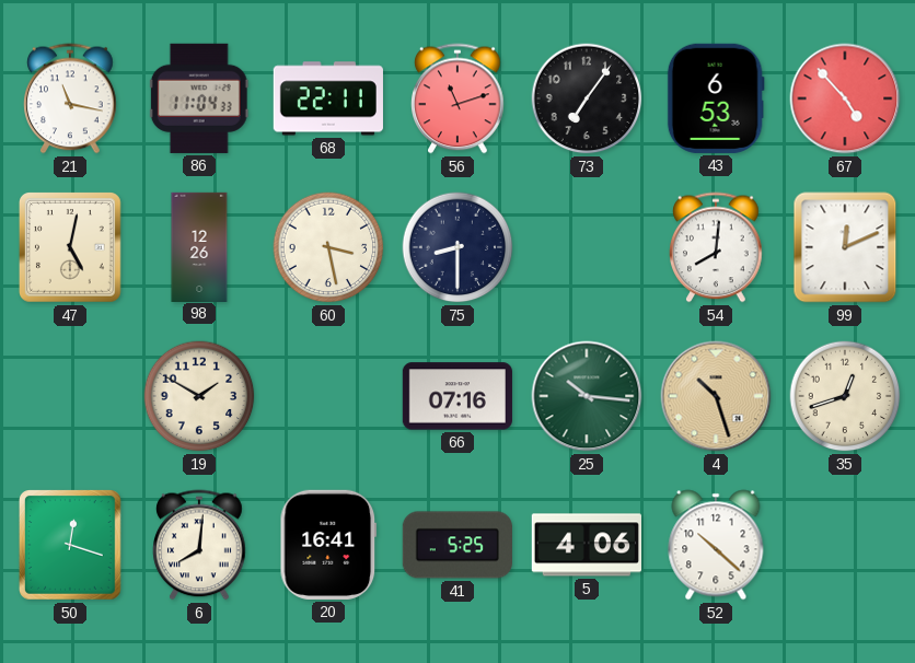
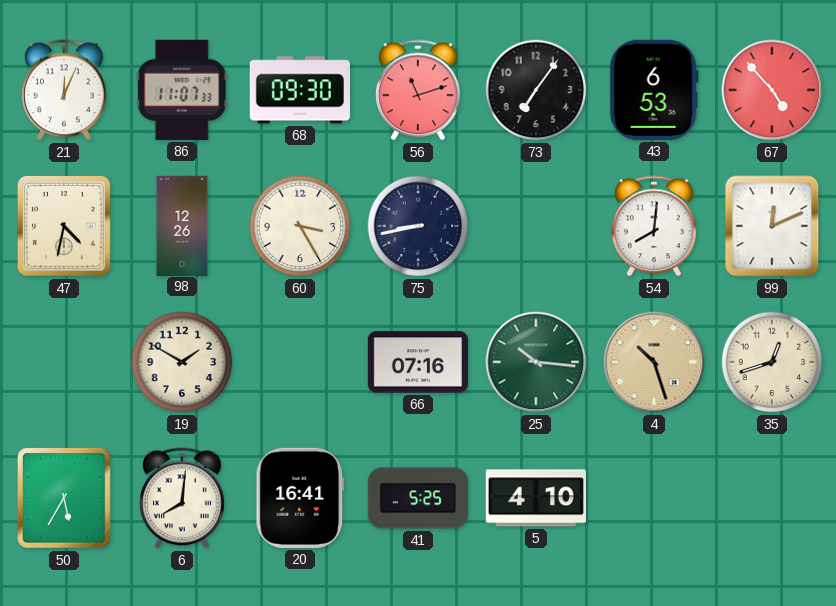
21: 11:17 -> 12:04
86: 11:04 -> 11:07
68: 22:11 -> 09:30
47: 5:02 -> 4:32
60: 3:28 -> 3:25
75: 8:30 -> 8:43
50: 12:18 -> 5:35
5: 4:06 -> 4:10
52: 10:22 -> none
